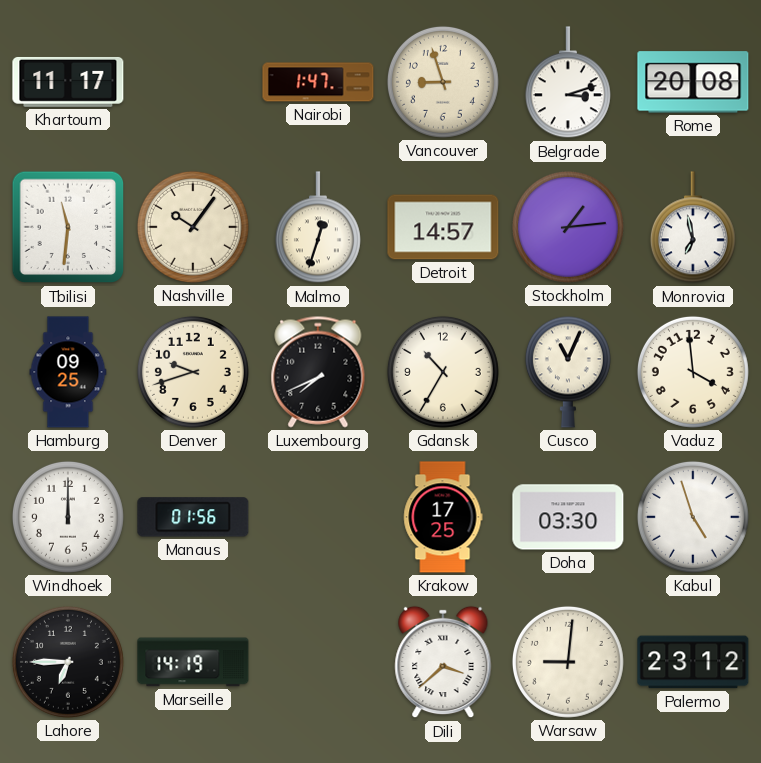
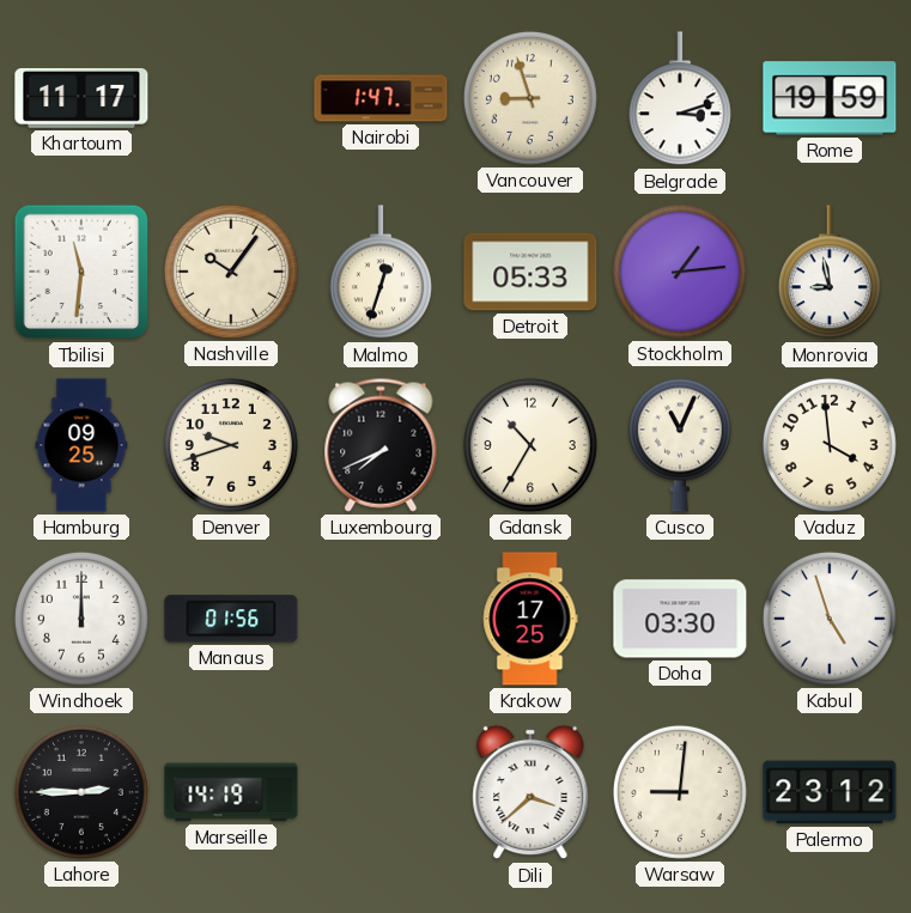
Rome: 20:08 -> 19:59
Detroit: 14:57 -> 05:33
Monrovia: 6:58 -> 8:58
Lahore: 6:45 -> 2:45
